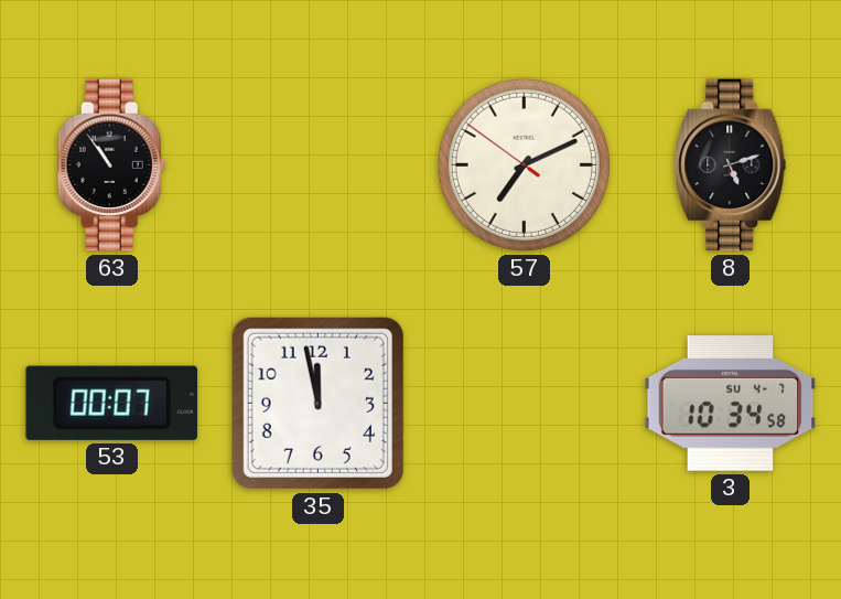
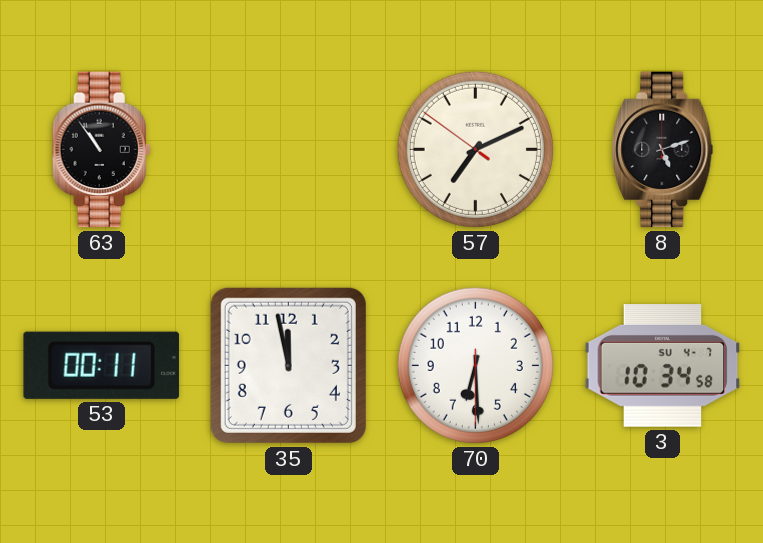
53: 00:07 -> 00:11
70: none -> 6:29
